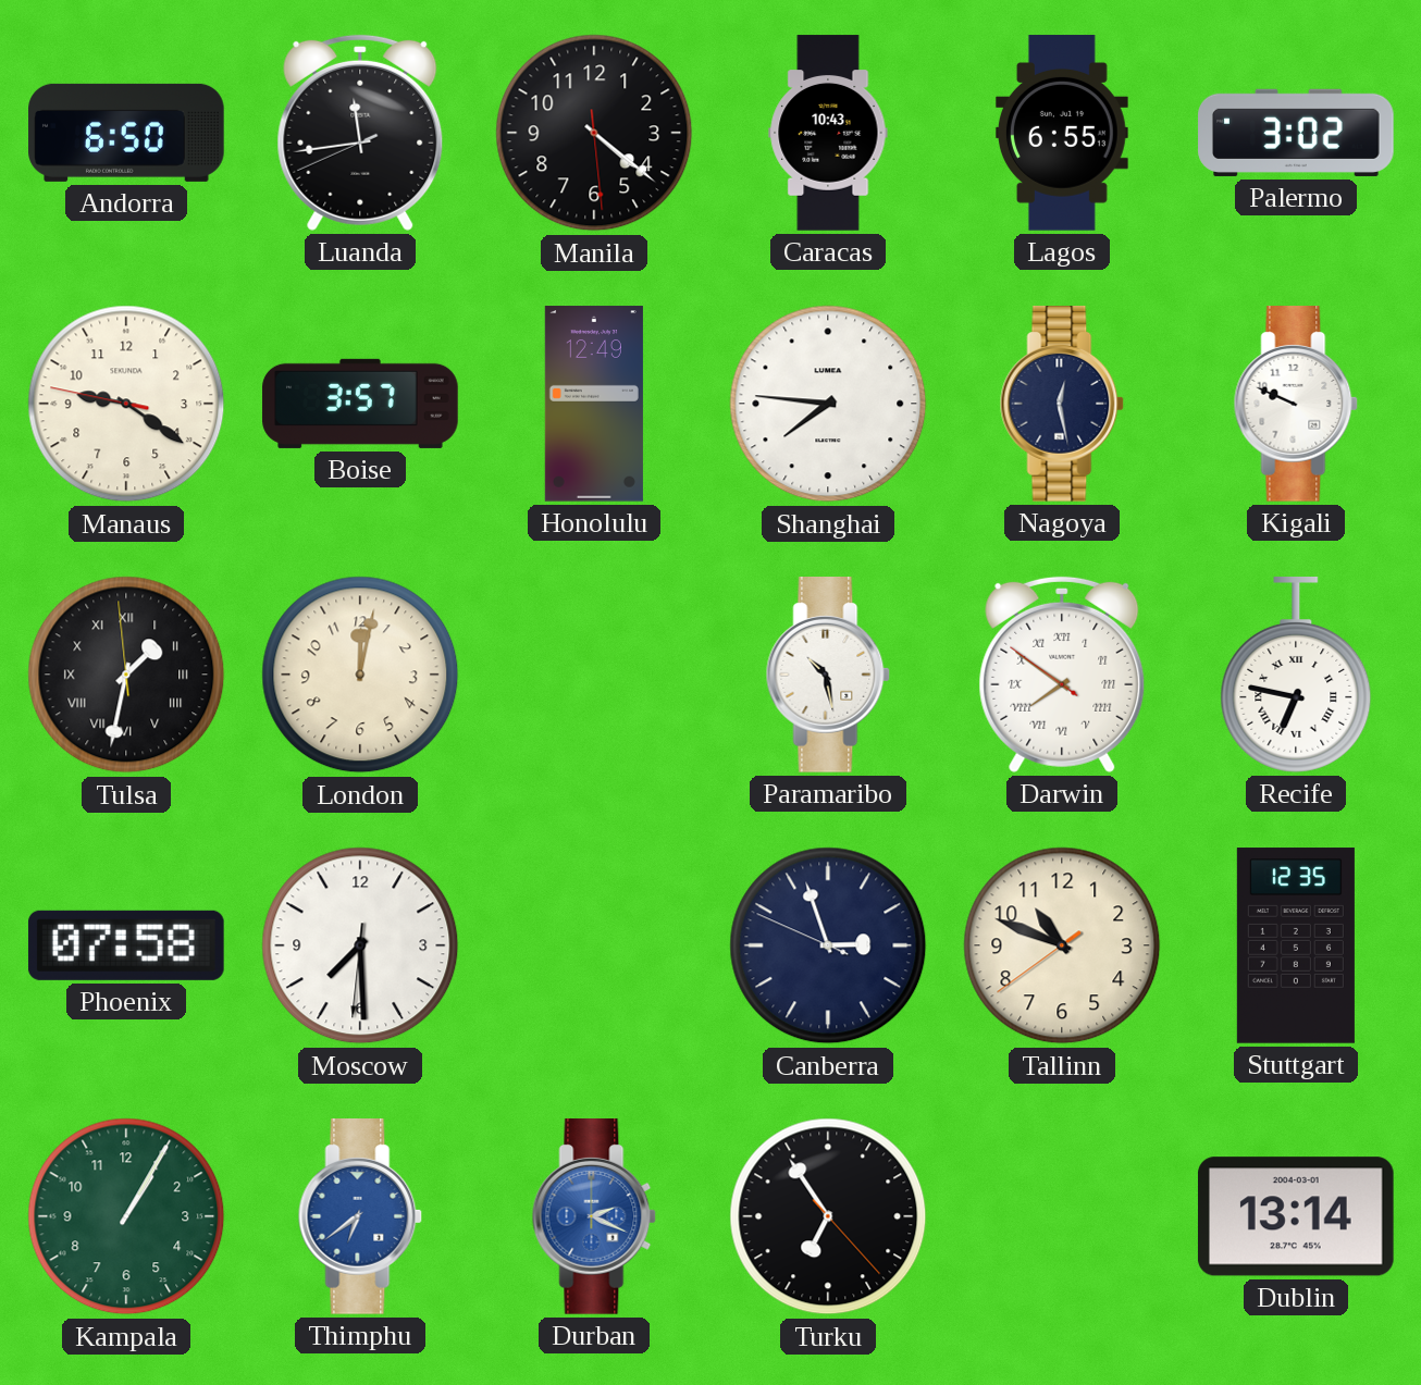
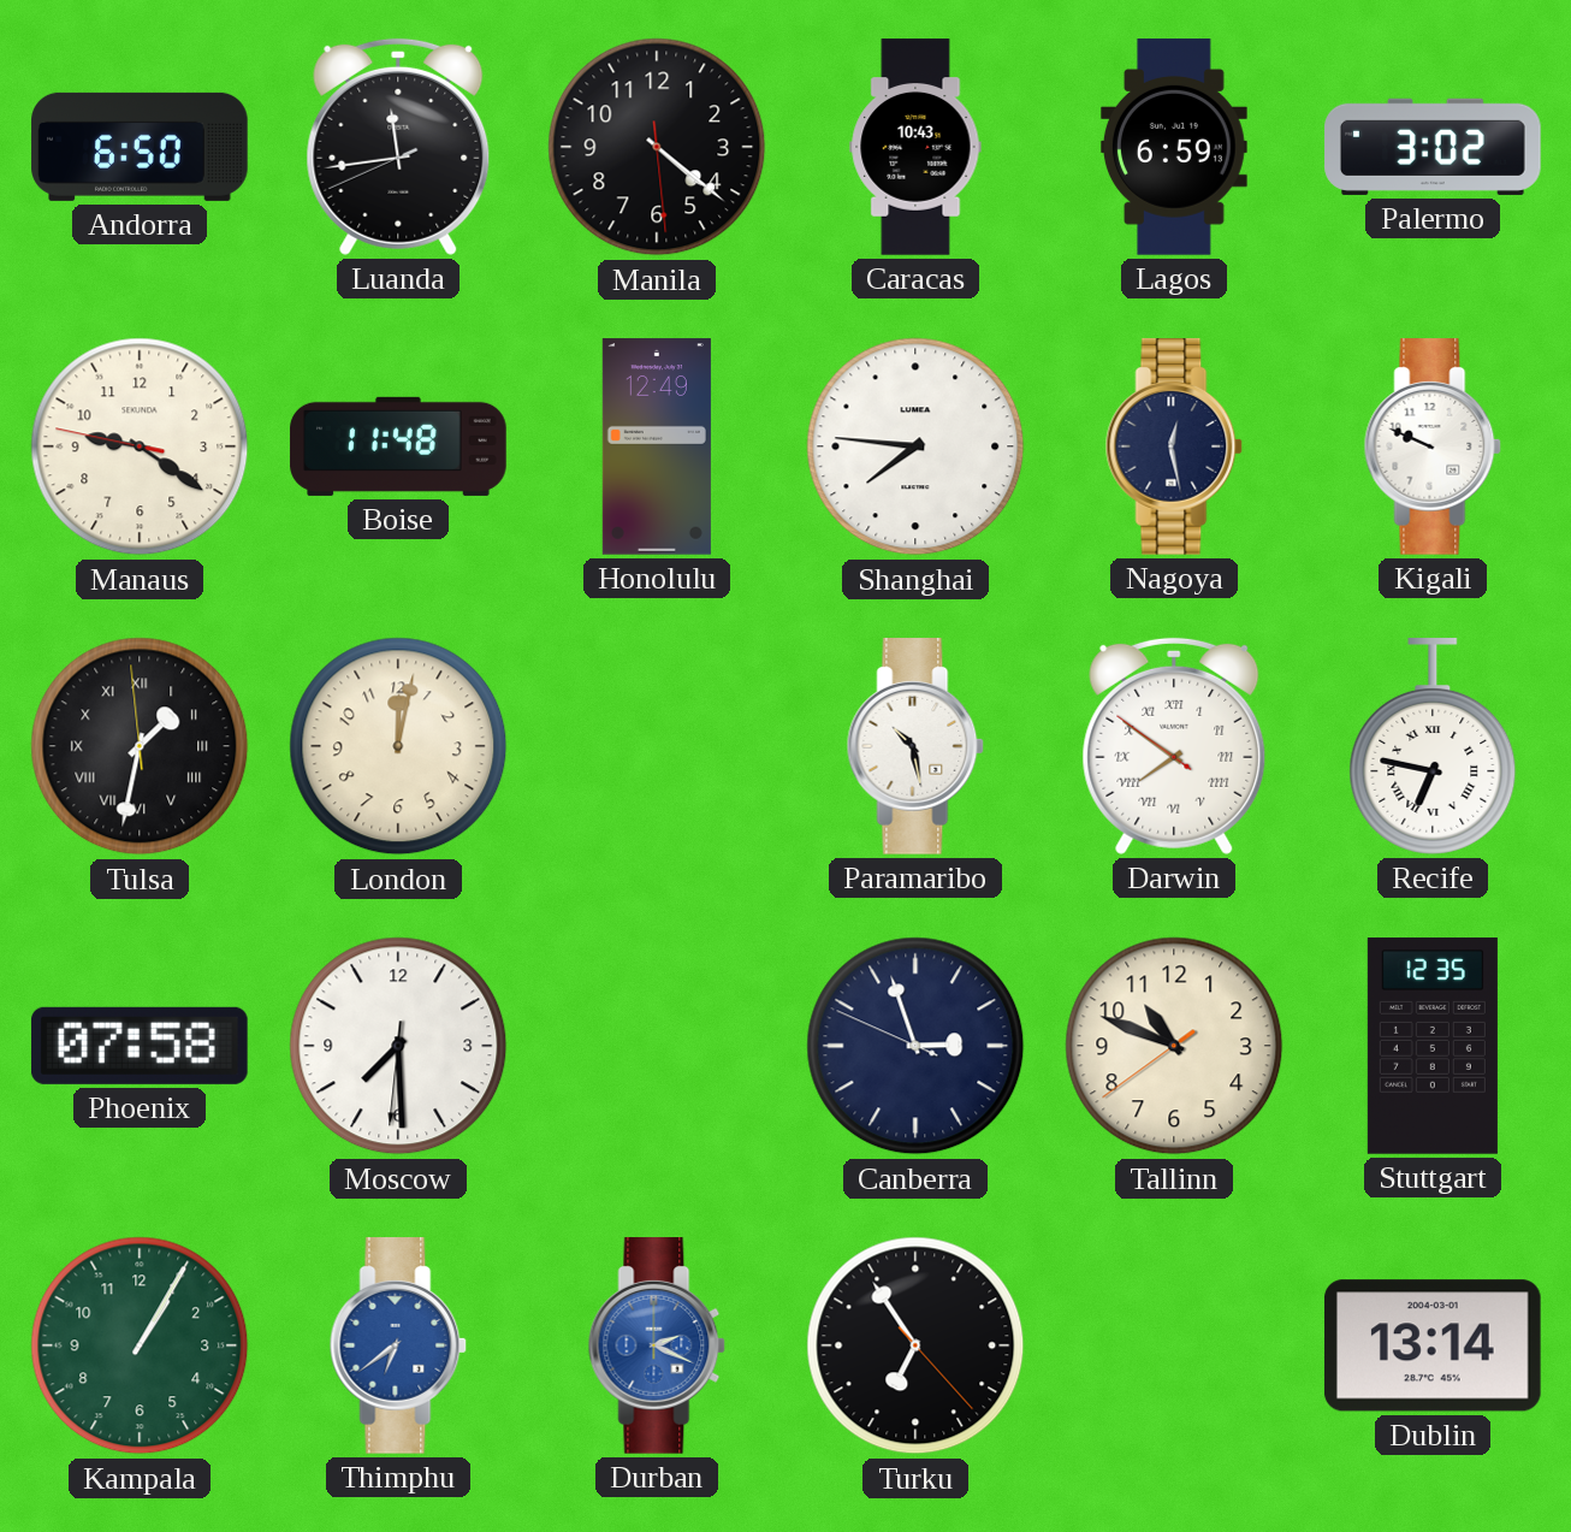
Lagos: 6:55 -> 6:59
Boise: 3:57 -> 11:48
